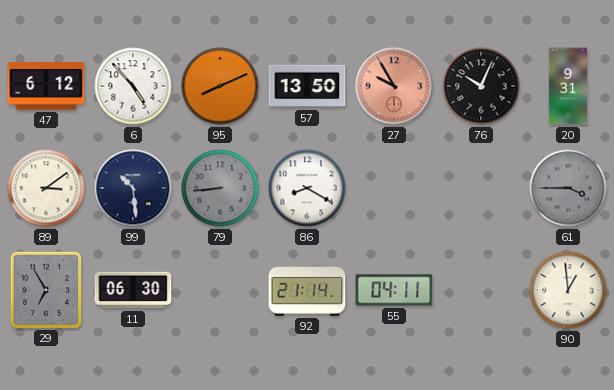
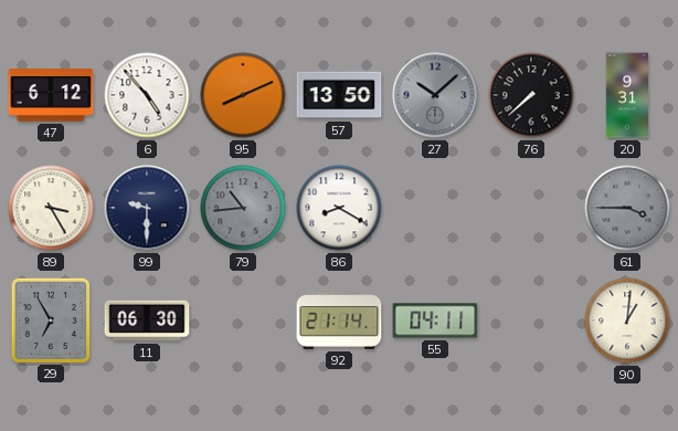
27: 9:55 -> 10:08
27 dial: salmon -> grey
76: 10:04 -> 7:38
89: 3:09 -> 3:25
99: 10:29 -> 9:30
79: 8:44 -> 10:44
90: 12:59 -> 1:01
